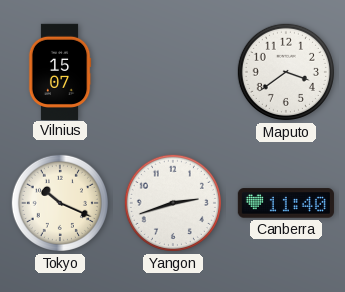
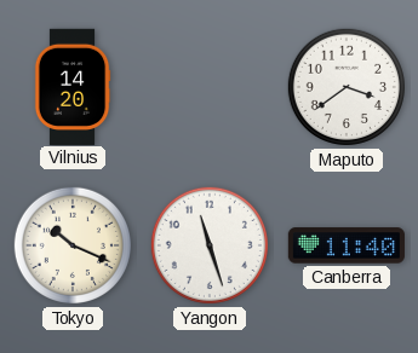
Vilnius: 15:07 -> 14:20
Yangon: 2:42 -> 11:27
